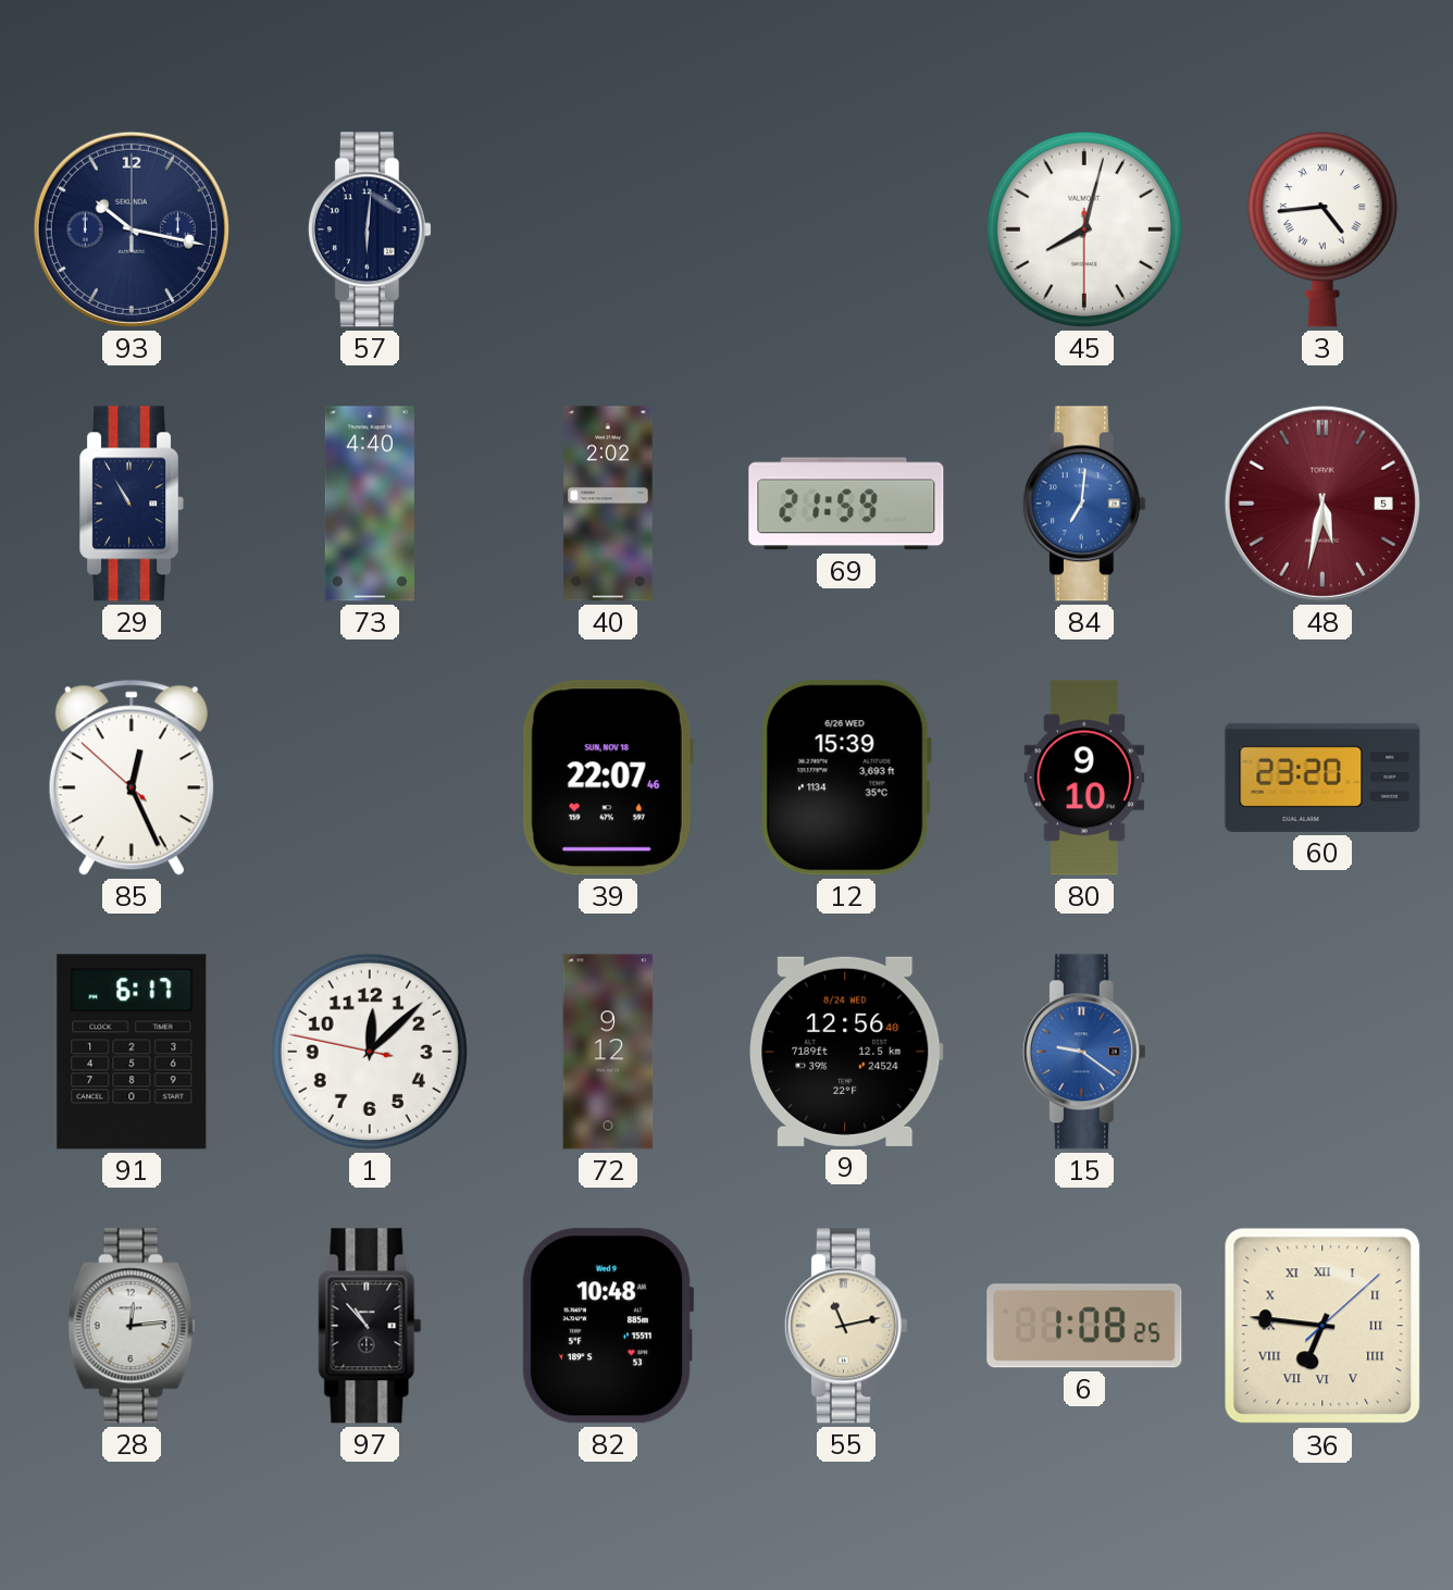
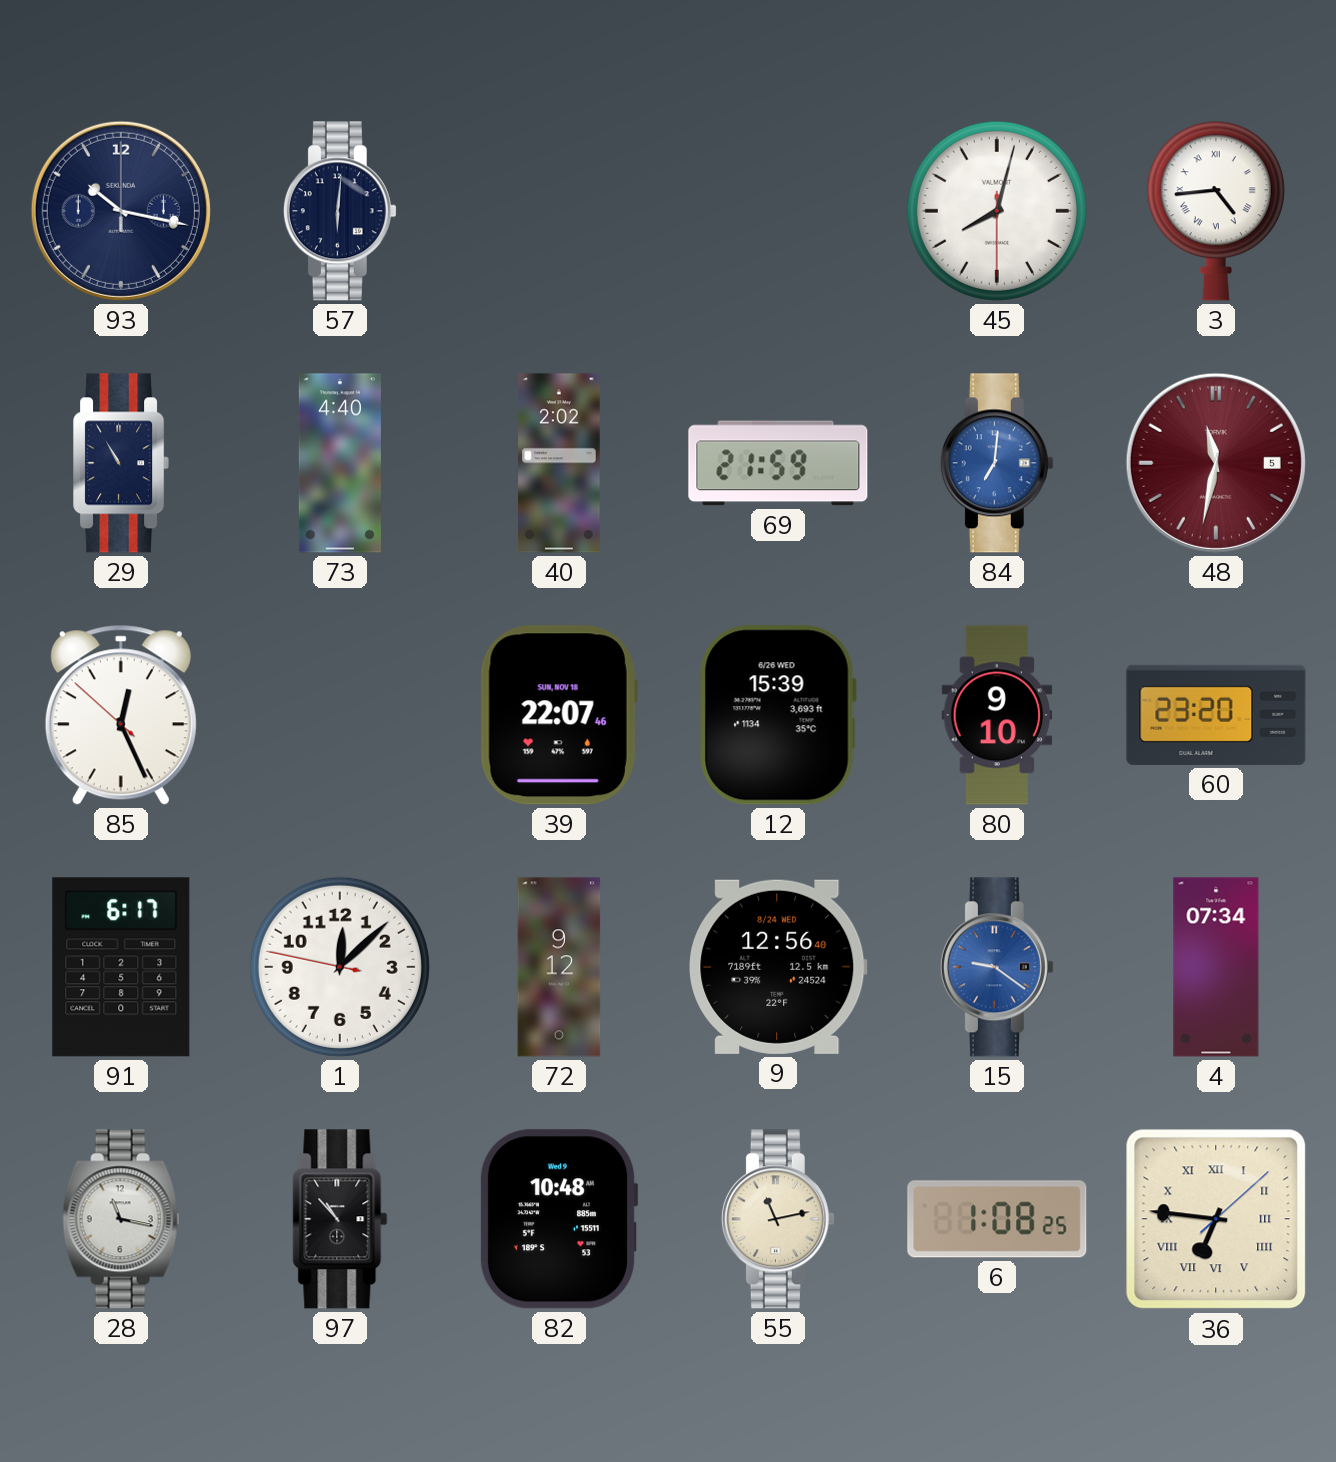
48: 5:32 -> 11:32
4: none -> 07:34
28: 12:14 -> 11:17
